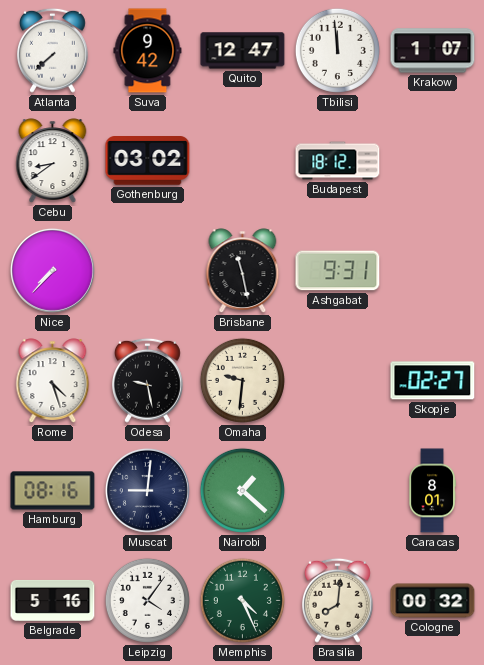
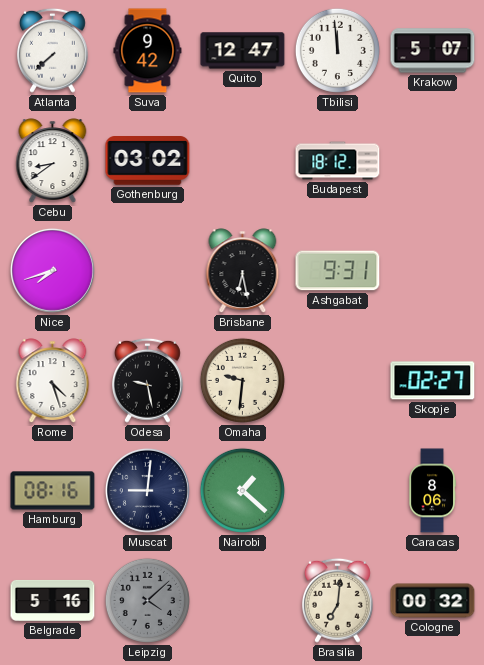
Krakow: 1:07 -> 5:07
Nice: 7:37 -> 7:42
Brisbane: 11:28 -> 6:28
Caracas: 8:01 -> 8:06
Leipzig: 4:06 -> 4:08
Leipzig dial: white -> grey
Memphis: 4:26 -> none
Brasilia: 8:01 -> 7:01
